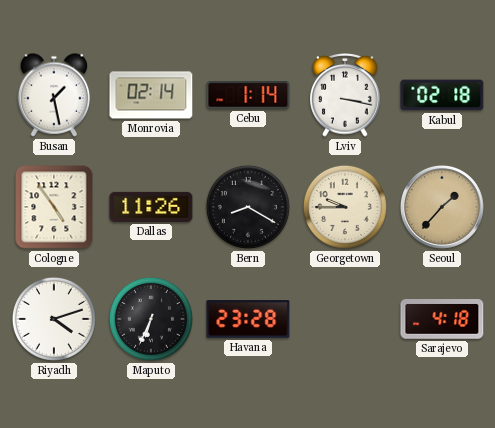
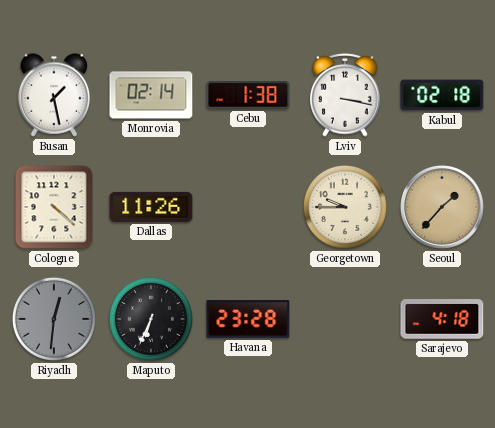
Cebu: 1:14 -> 1:38
Cologne: 4:54 -> 4:22
Bern: 8:20 -> none
Riyadh: 4:12 -> 12:31
Riyadh dial: white -> grey
